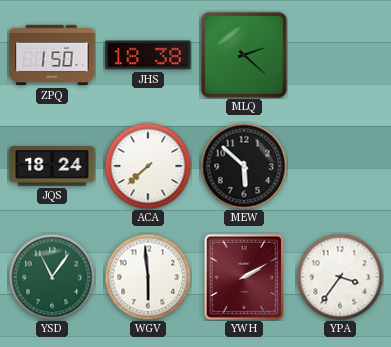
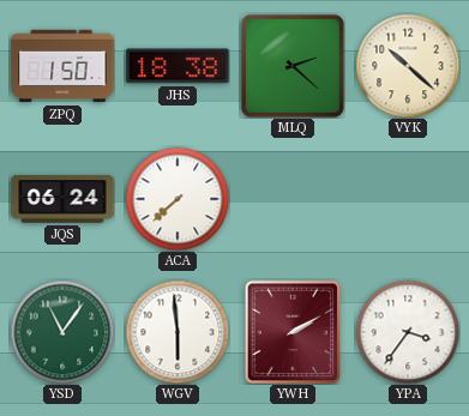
VYK: none -> 10:22
JQS: 18:24 -> 06:24
MEW: 5:52 -> none
